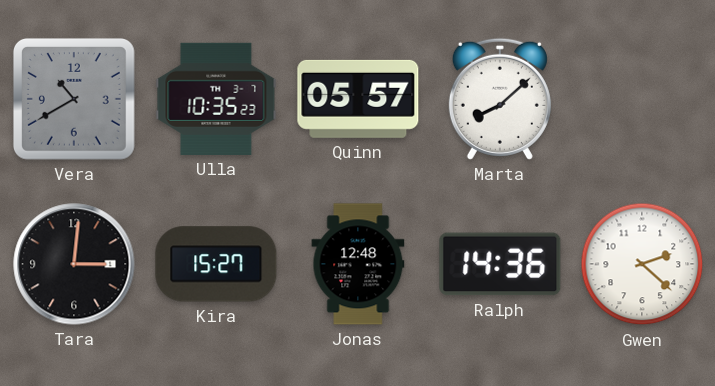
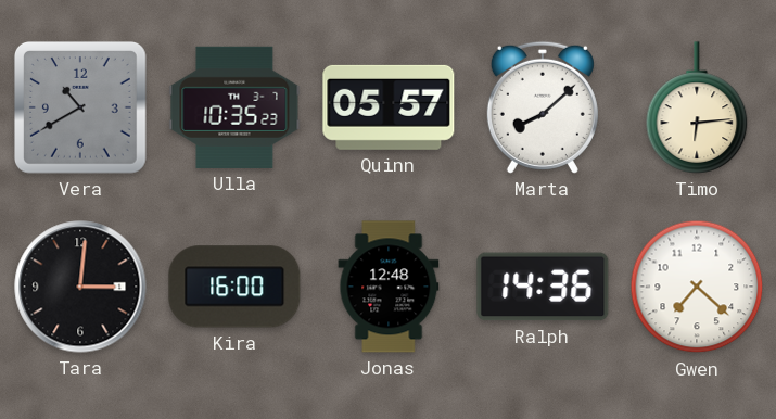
Timo: none -> 6:14
Kira: 15:27 -> 16:00
Gwen: 2:22 -> 7:22
